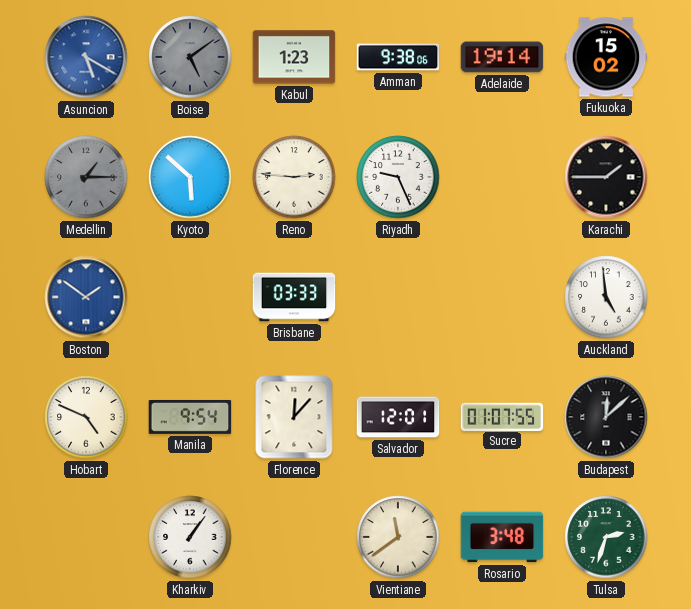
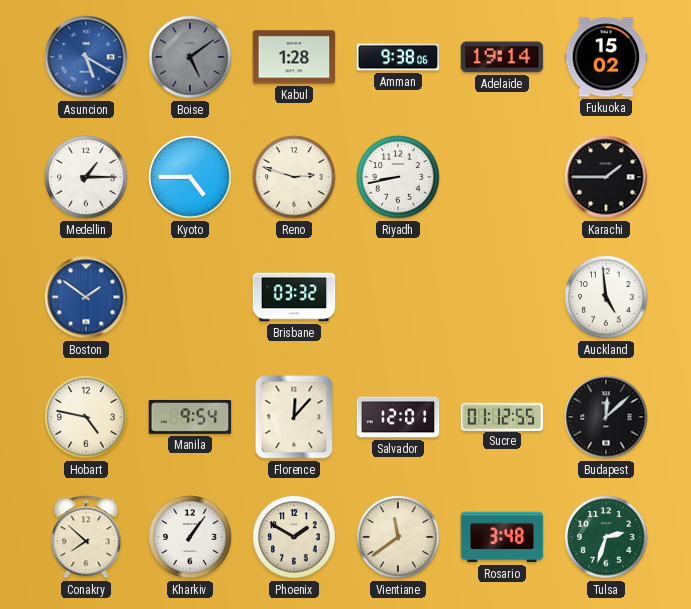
Kabul: 1:23 -> 1:28
Medellin dial: grey -> white
Kyoto: 5:52 -> 4:45
Reno: 2:46 -> 2:48
Riyadh: 9:26 -> 8:43
Brisbane: 03:33 -> 03:32
Hobart: 4:49 -> 4:47
Sucre: 01:07 -> 01:12
Conakry: none -> 7:52
Phoenix: none -> 1:50
